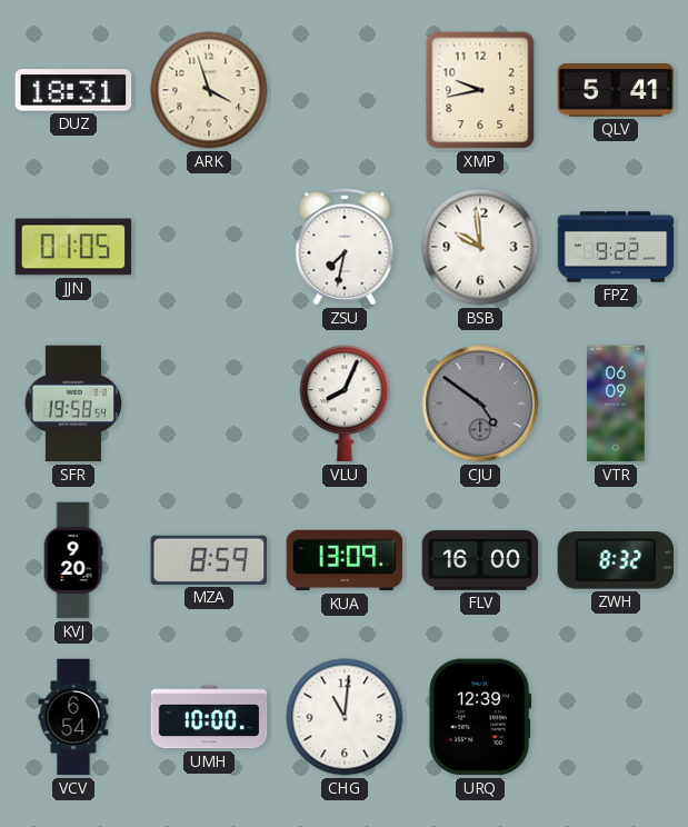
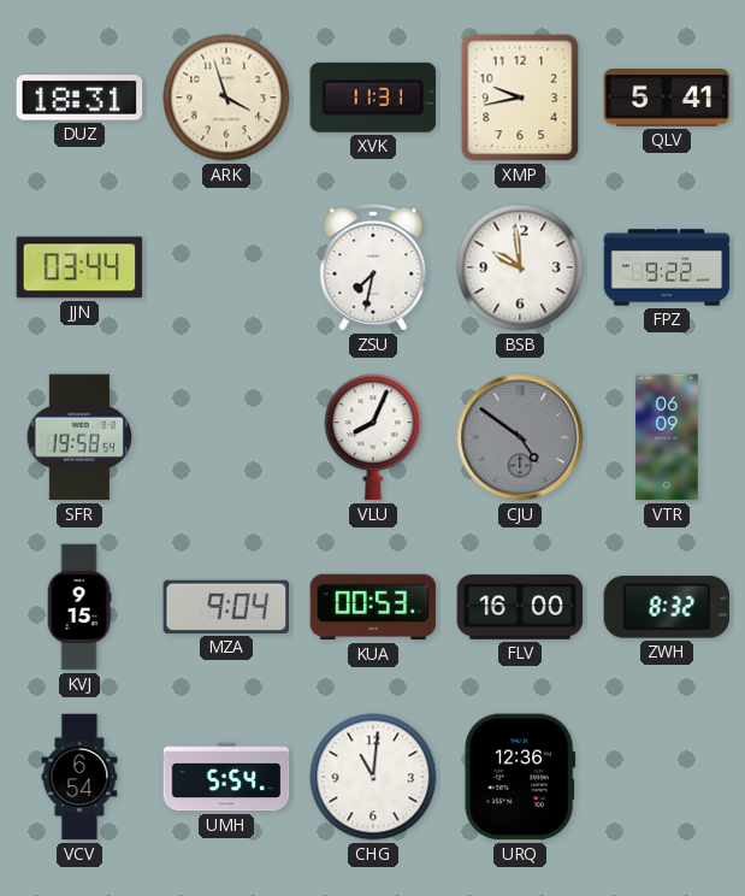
XVK: none -> 11:31
JJN: 01:05 -> 03:44
KVJ: 9:20 -> 9:15
MZA: 8:59 -> 9:04
KUA: 13:09 -> 00:53
UMH: 10:00 -> 5:54
URQ: 12:39 -> 12:36
